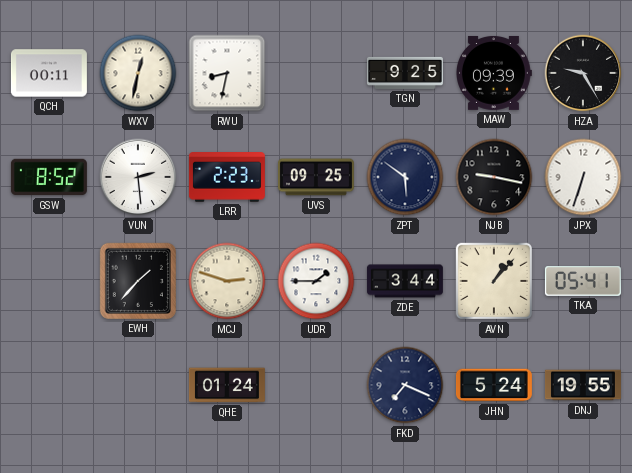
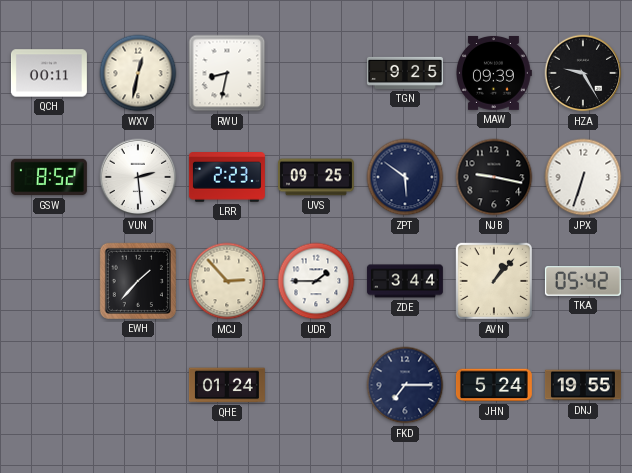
MCJ: 2:48 -> 2:53
TKA: 05:41 -> 05:42
FKD: 7:19 -> 7:15
